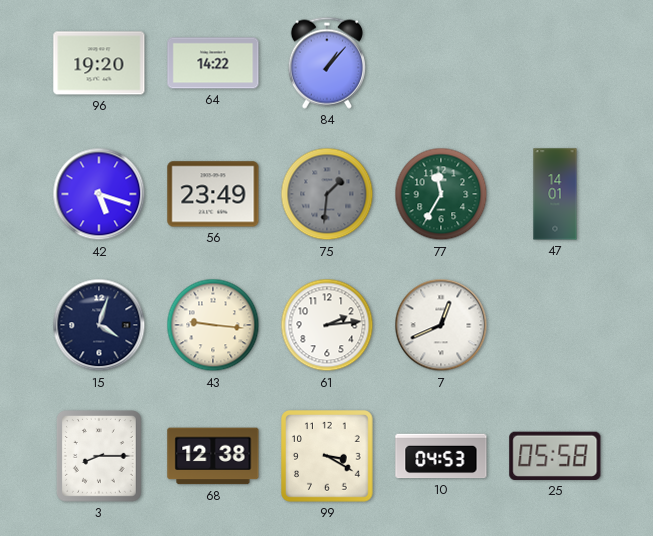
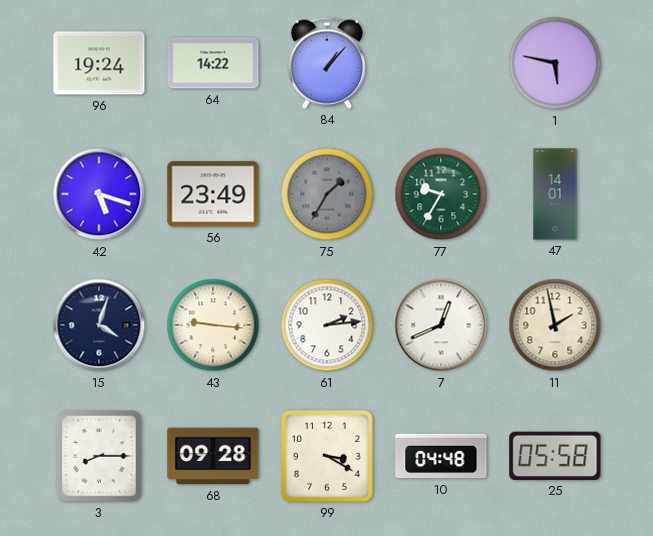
96: 19:20 -> 19:24
1: none -> 5:47
75: 1:31 -> 1:35
77: 11:35 -> 9:35
11: none -> 1:58
68: 12:38 -> 09:28
10: 04:53 -> 04:48
